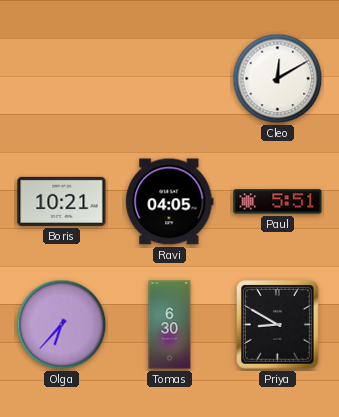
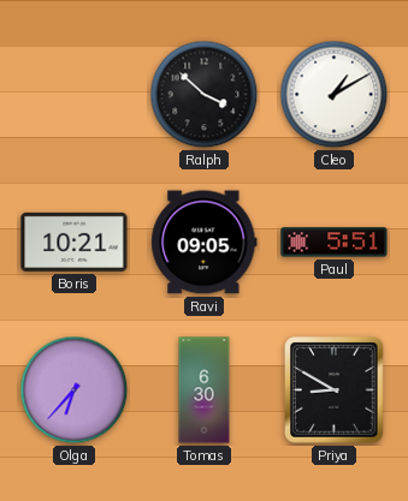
Ralph: none -> 3:52
Cleo: 12:10 -> 1:10
Ravi: 04:05 -> 09:05
